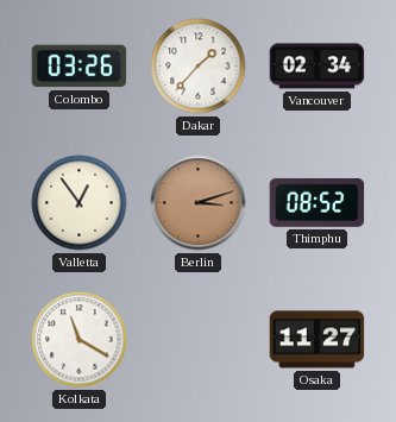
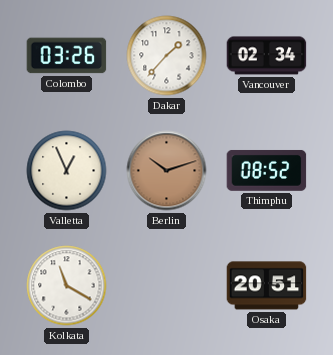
Valletta: 12:54 -> 12:56
Berlin: 3:12 -> 10:12
Osaka: 11:27 -> 20:51
